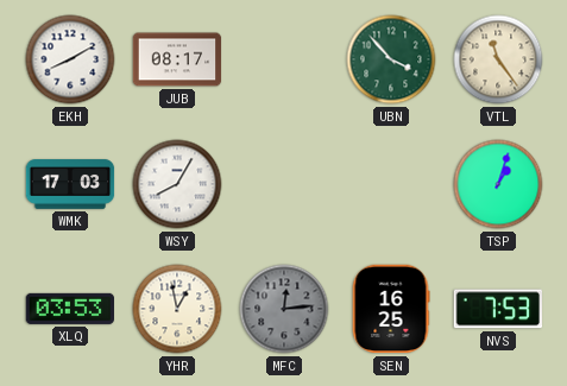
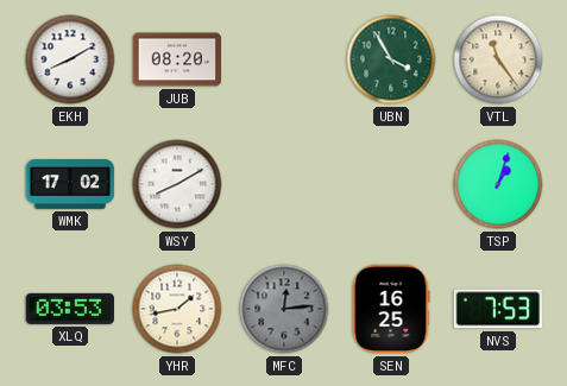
JUB: 08:17 -> 08:20
UBN: 3:53 -> 3:55
WMK: 17:03 -> 17:02
WSY: 8:05 -> 8:10
YHR: 12:58 -> 1:43
